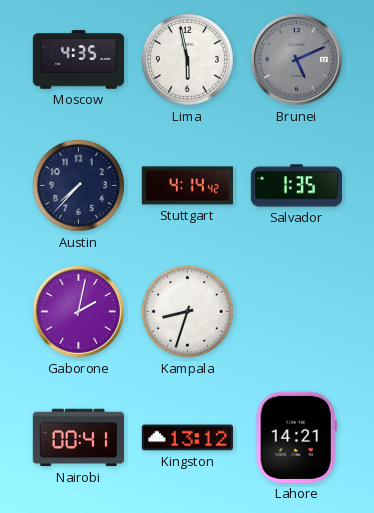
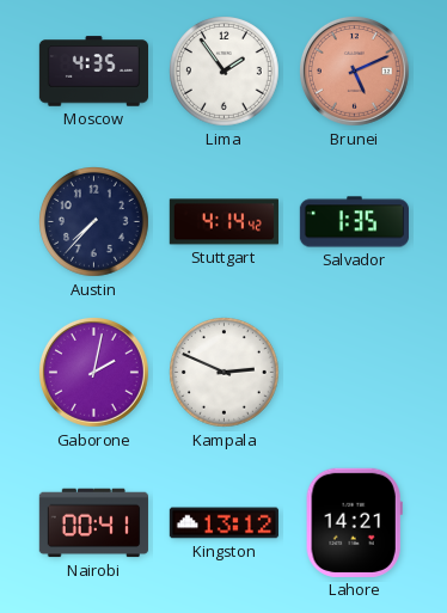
Lima: 5:58 -> 1:54
Brunei dial: grey -> salmon
Kampala: 8:33 -> 2:49
